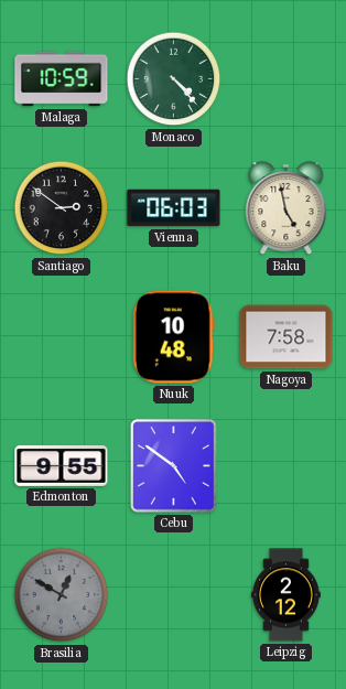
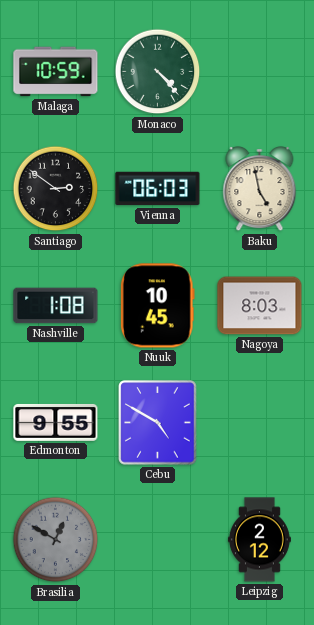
Nashville: none -> 1:08
Nuuk: 10:48 -> 10:45
Nagoya: 7:58 -> 8:03
Cebu: 4:51 -> 4:50
